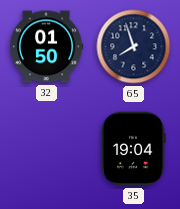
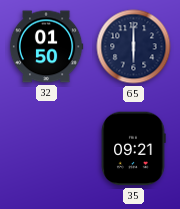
65: 7:57 -> 6:00
35: 19:04 -> 09:21
